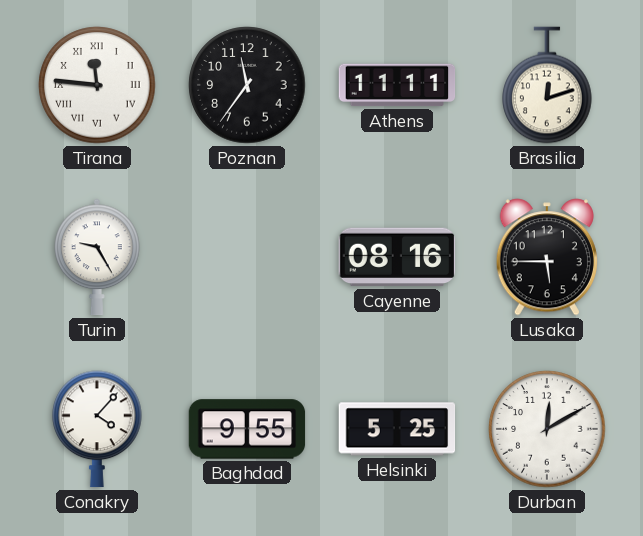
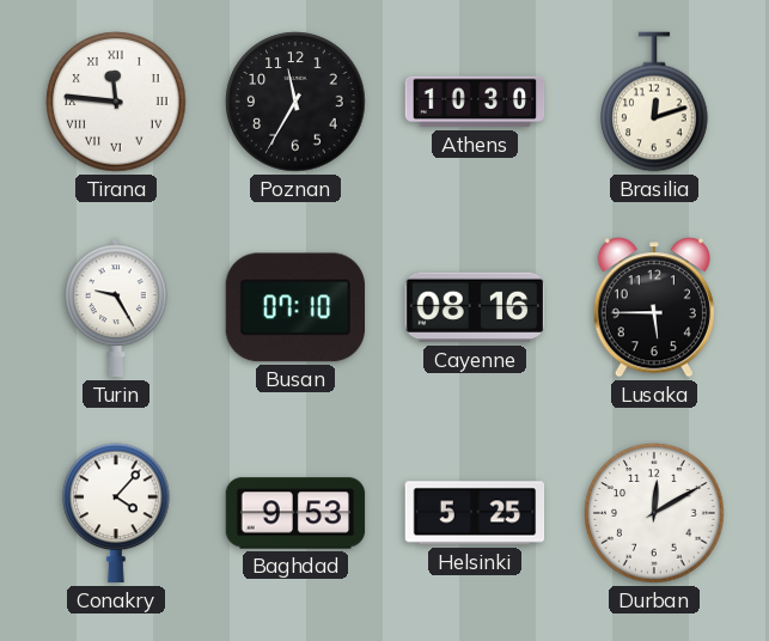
Poznan: 11:36 -> 11:35
Athens: 11:11 -> 10:30
Busan: none -> 07:10
Baghdad: 9:55 -> 9:53
